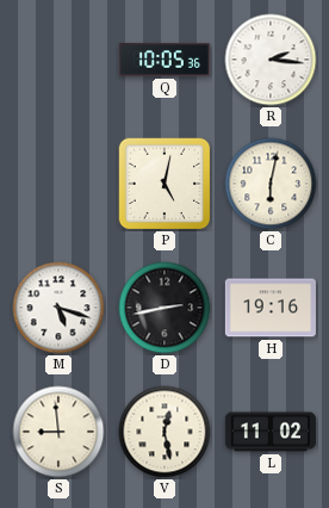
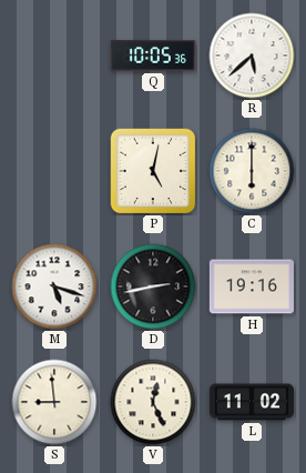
R: 2:16 -> 5:38
C: 6:02 -> 6:00
V: 12:28 -> 12:26
